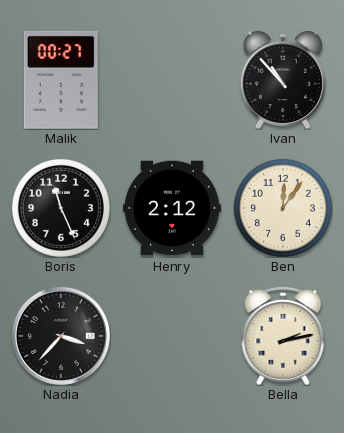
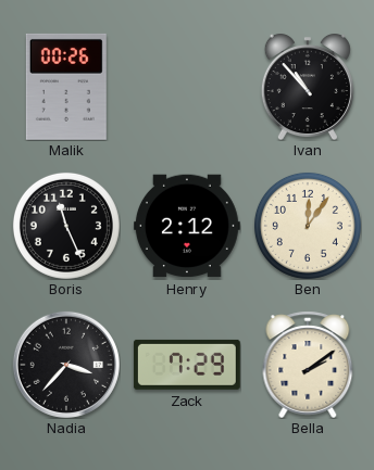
Malik: 00:27 -> 00:26
Zack: none -> 7:29
Bella: 2:13 -> 2:09
